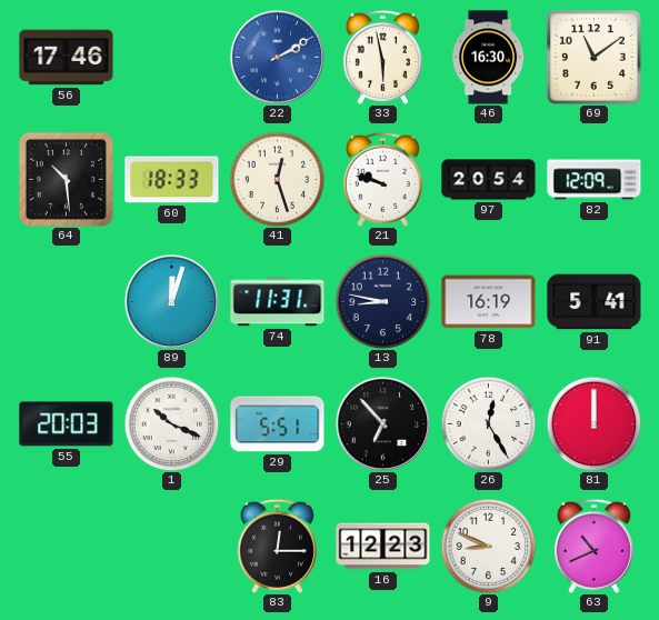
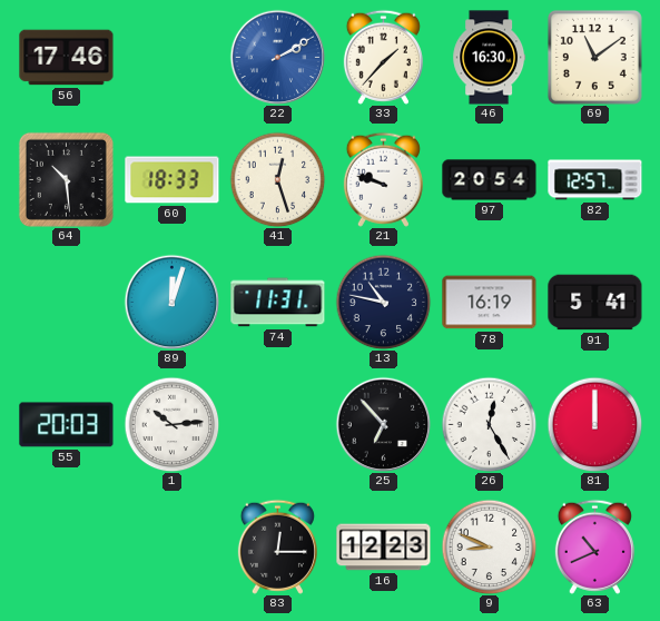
33: 5:58 -> 1:37
82: 12:09 -> 12:57
13: 8:47 -> 10:47
1: 10:19 -> 10:14
29: 5:51 -> none
